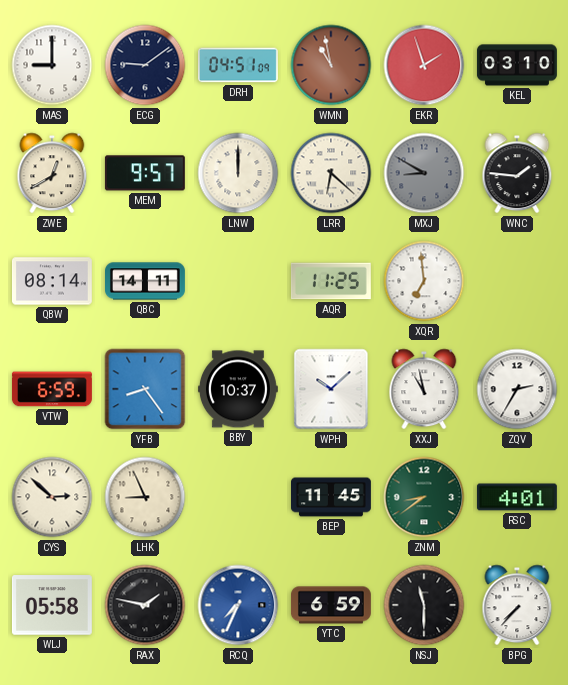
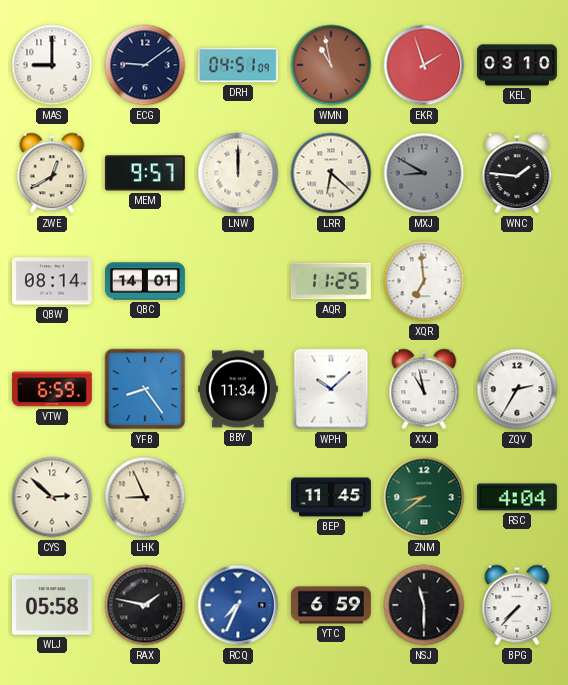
QBC: 14:11 -> 14:01
BBY: 10:37 -> 11:34
RSC: 4:01 -> 4:04
